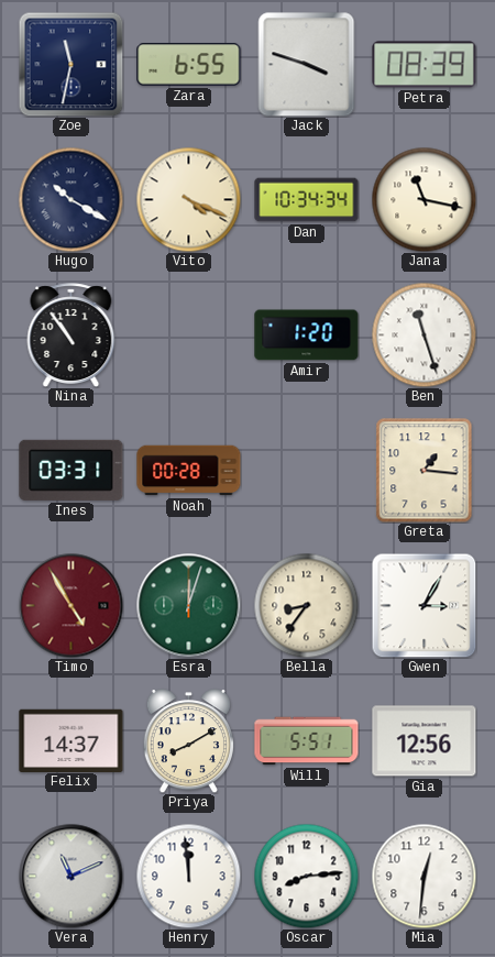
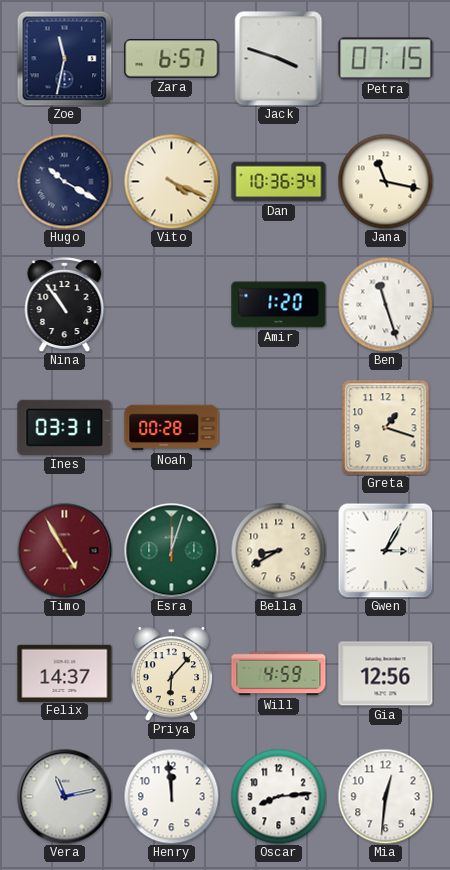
Zara: 6:55 -> 6:57
Petra: 08:39 -> 07:15
Dan: 10:34 -> 10:36
Greta: 1:16 -> 1:18
Bella: 8:36 -> 8:40
Priya: 8:10 -> 6:07
Will: 5:51 -> 4:59
Vera: 11:11 -> 11:13
